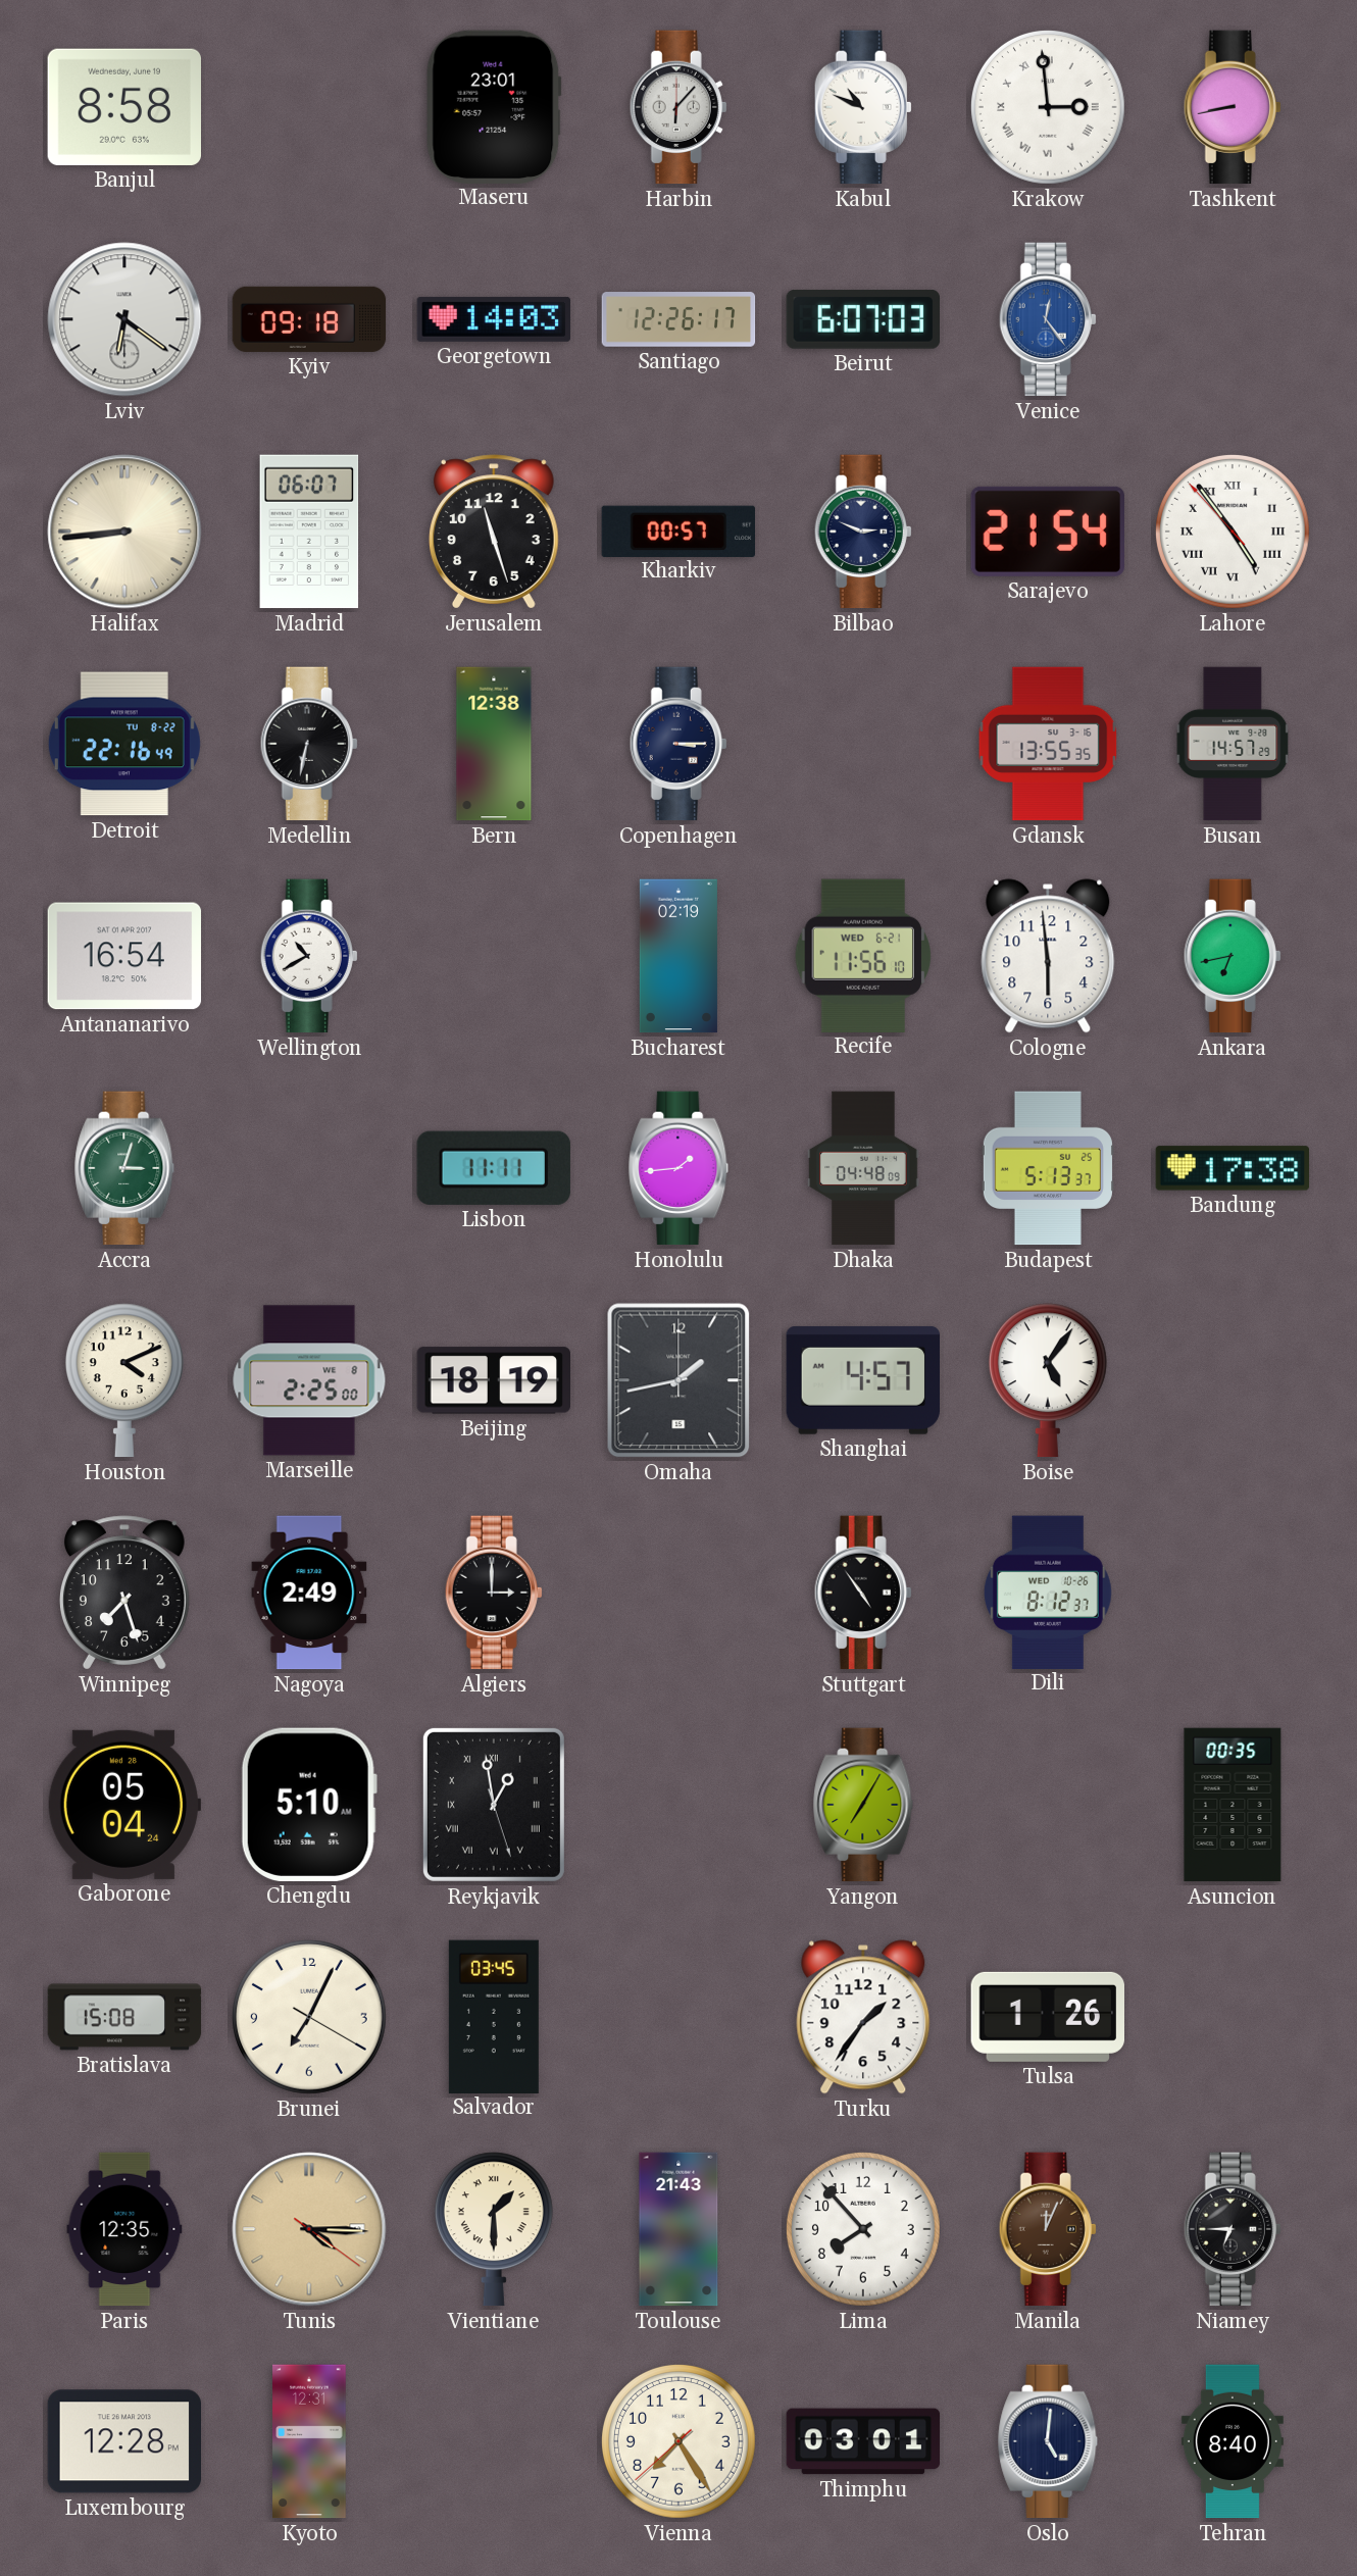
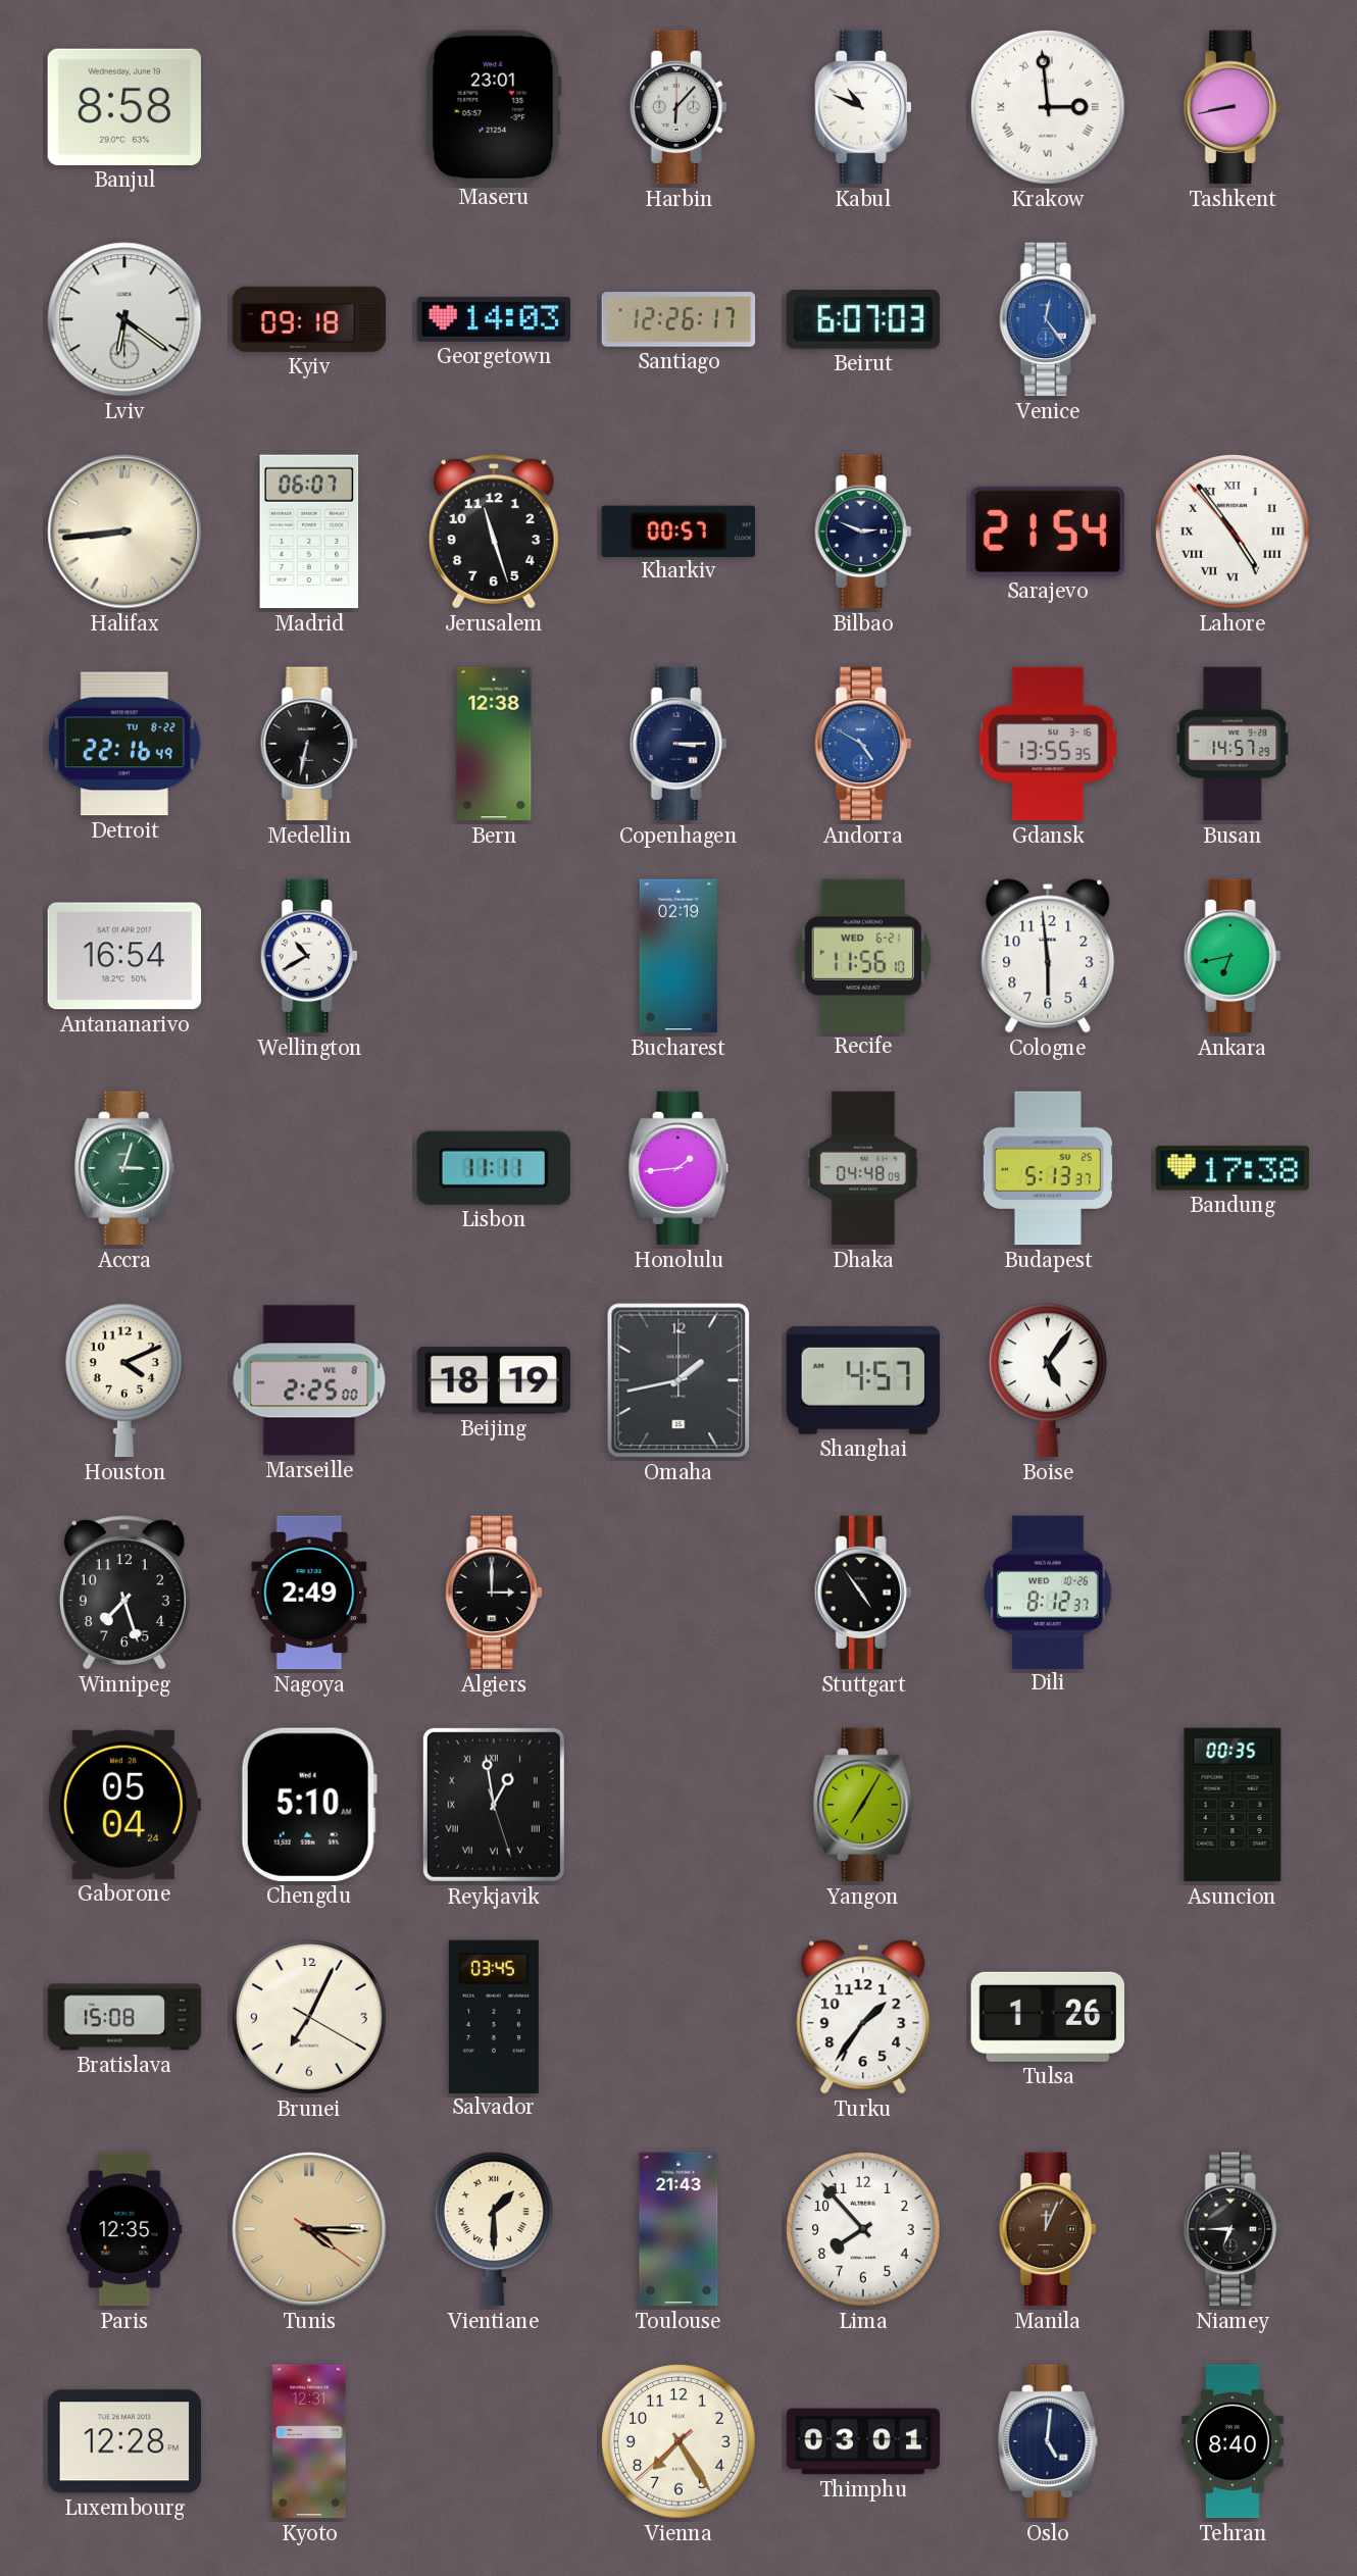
Andorra: none -> 4:50
